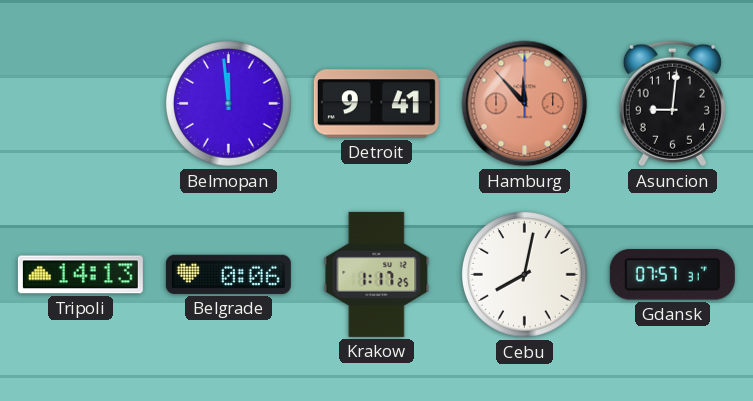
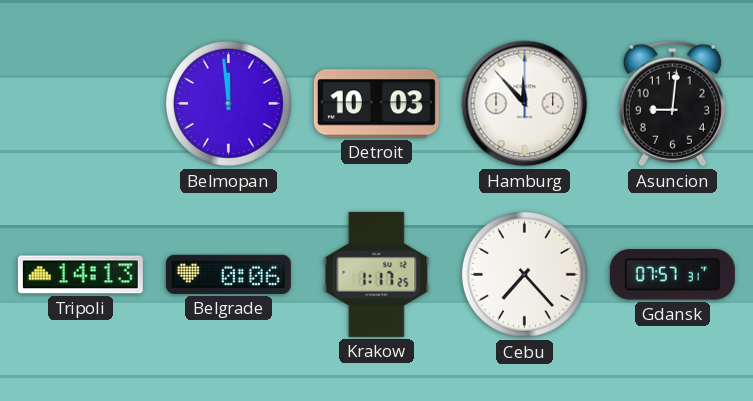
Detroit: 9:41 -> 10:03
Hamburg dial: salmon -> white
Cebu: 8:02 -> 7:23
